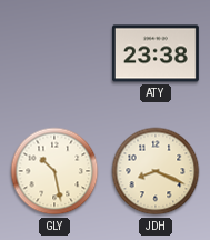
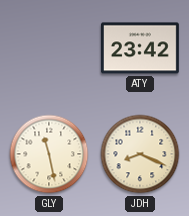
ATY: 23:38 -> 23:42
GLY: 10:28 -> 11:28
